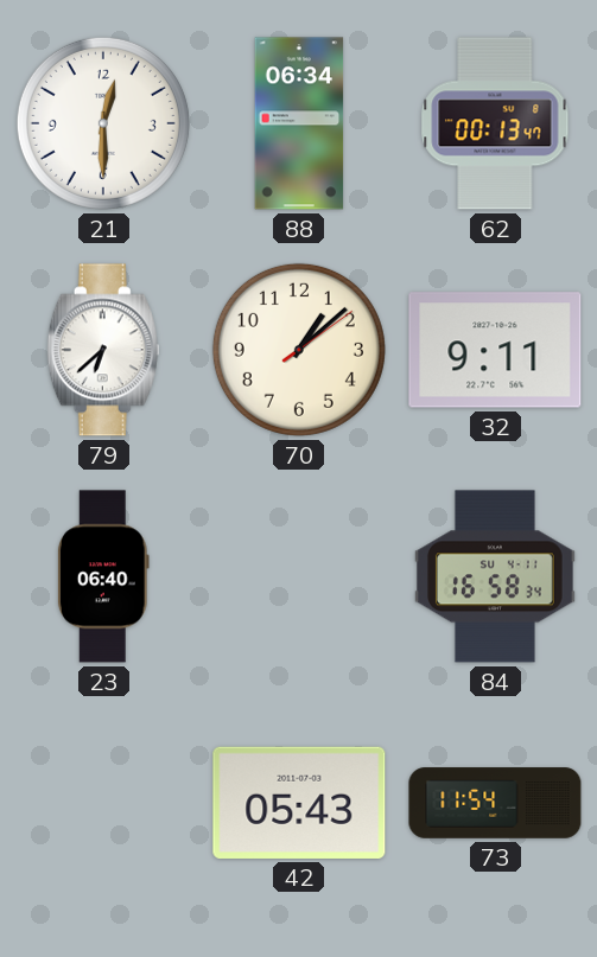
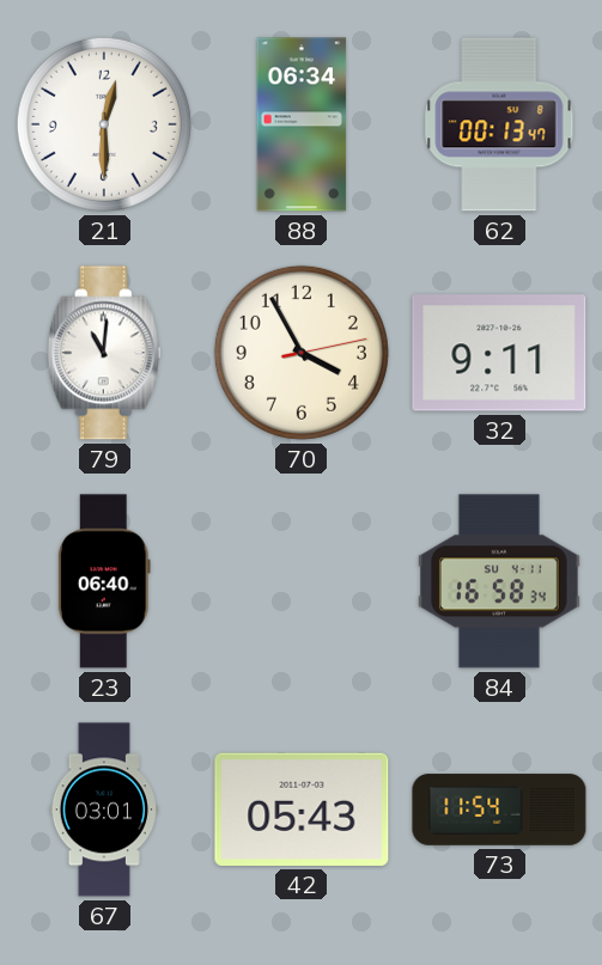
79: 6:38 -> 11:01
70: 1:08 -> 3:55
67: none -> 03:01
